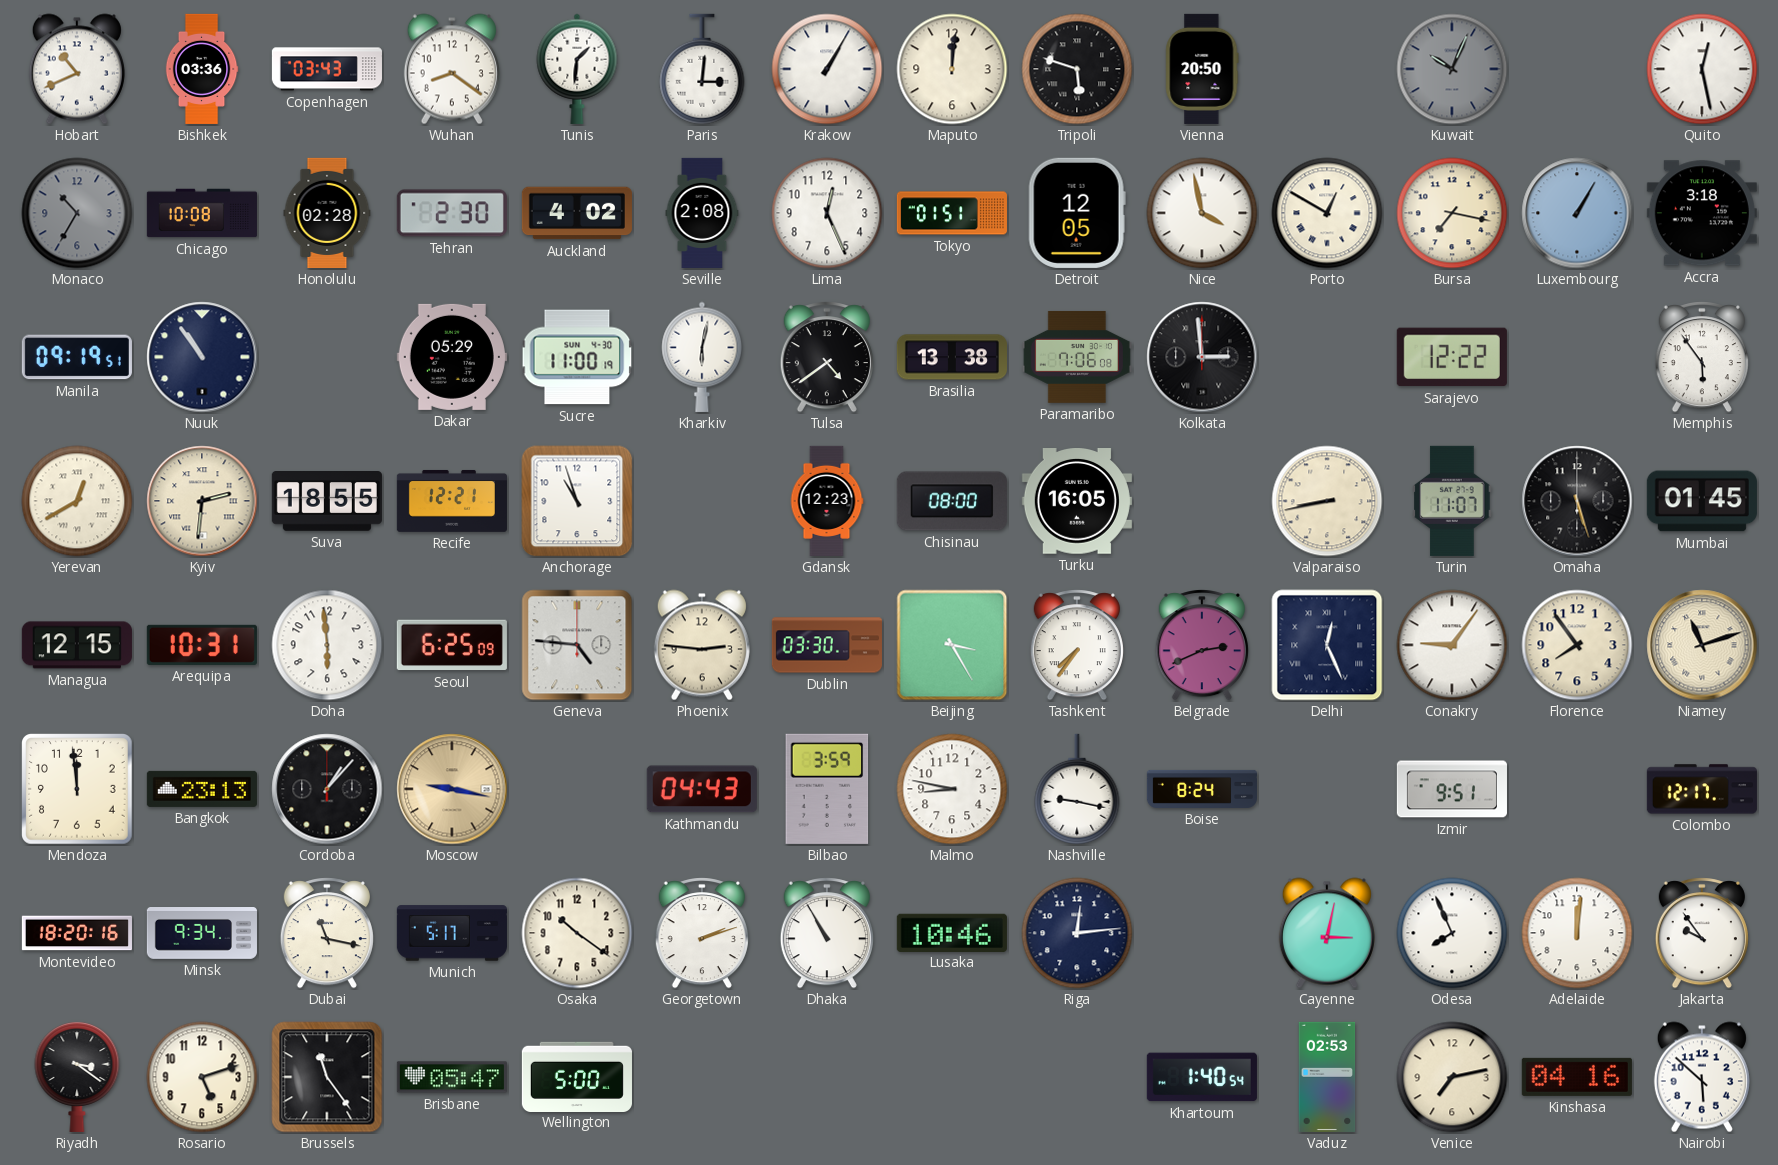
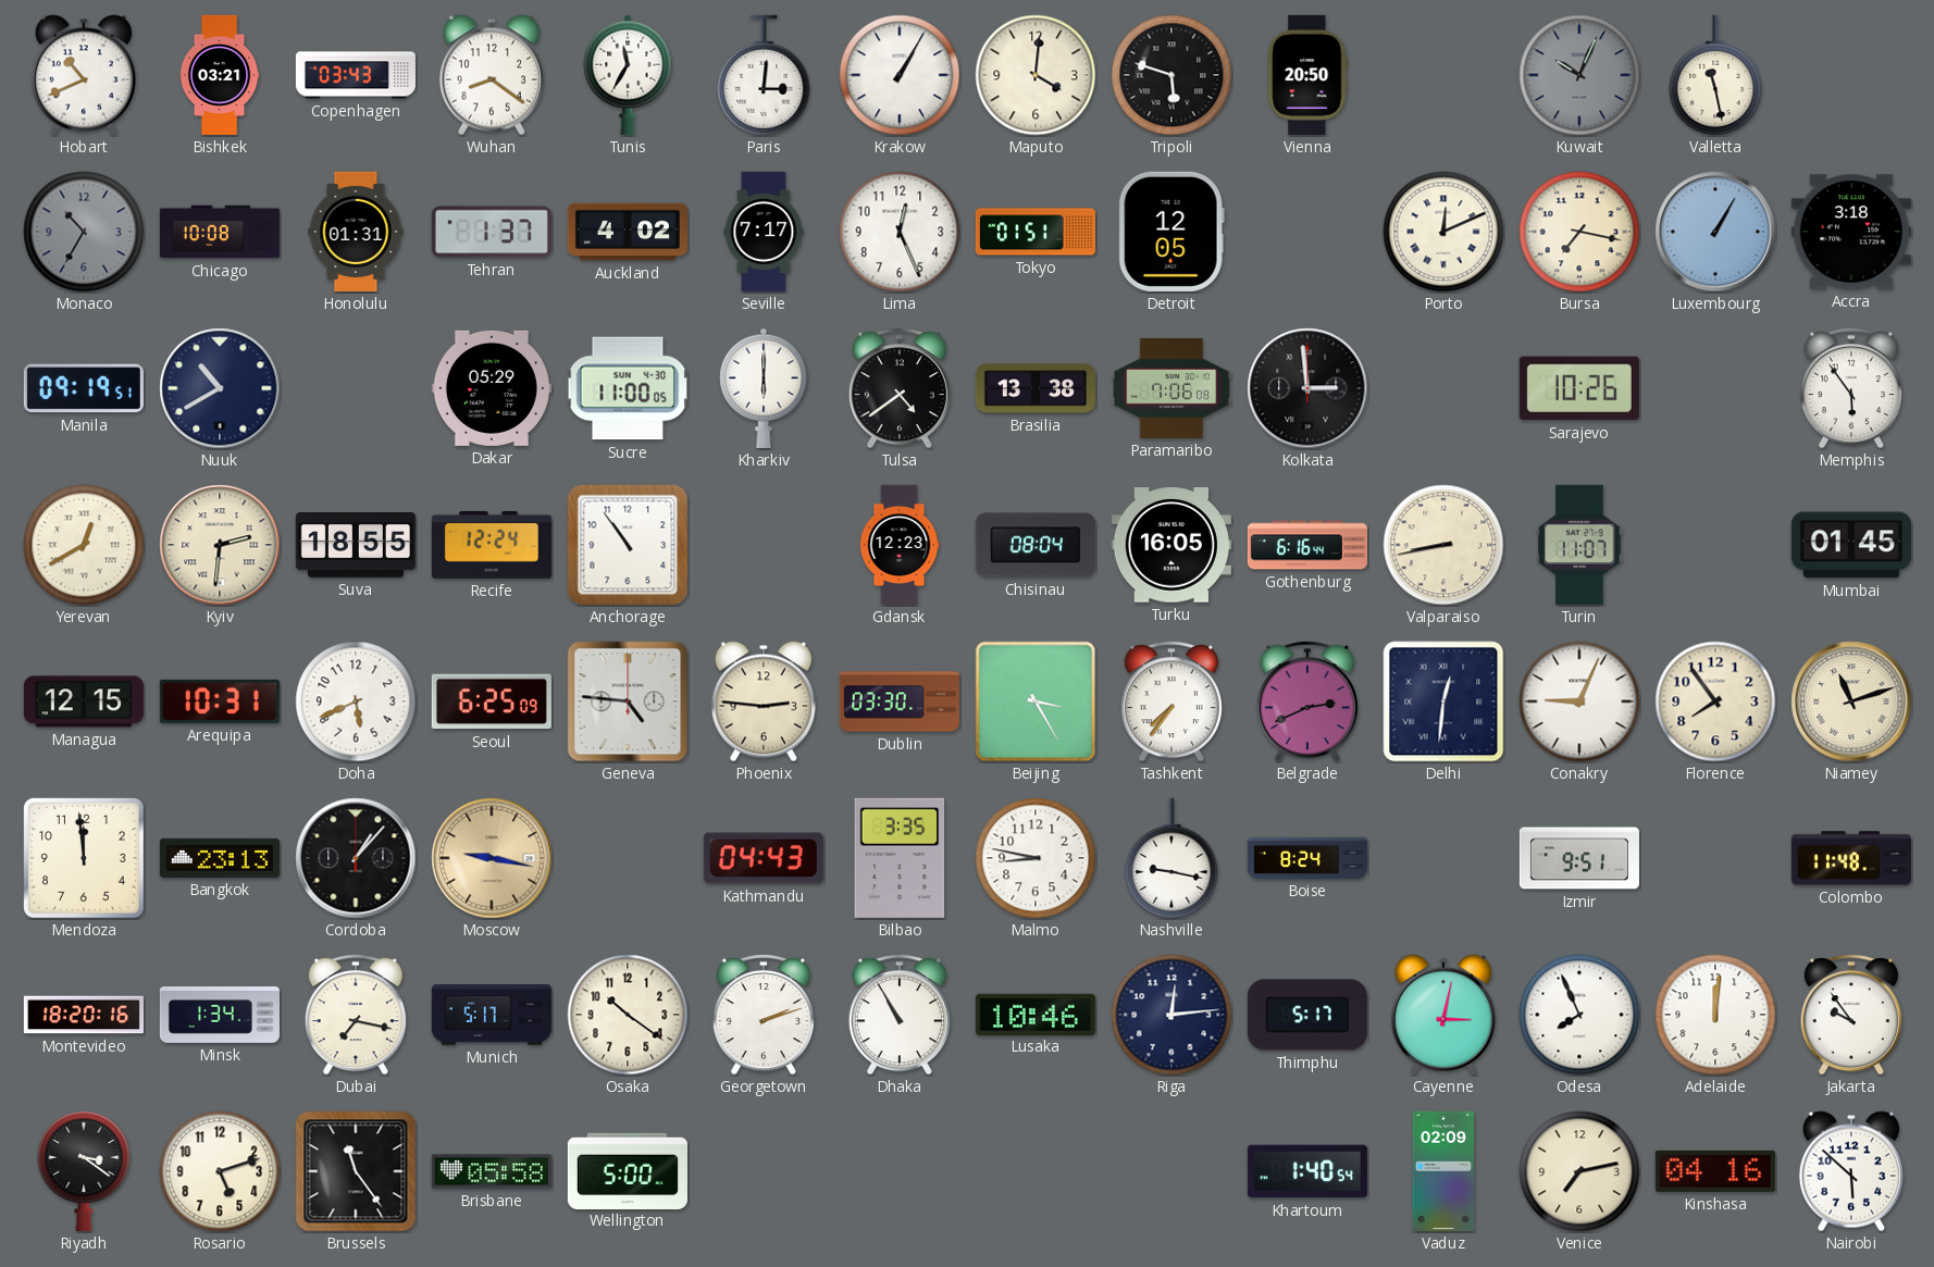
Bishkek: 03:36 -> 03:21
Tunis: 1:31 -> 11:35
Maputo: 12:01 -> 4:01
Valletta: none -> 11:28
Quito: 12:28 -> none
Honolulu: 02:28 -> 01:31
Tehran: 2:30 -> 1:37
Seville: 2:08 -> 7:17
Nice: 3:58 -> none
Porto: 12:50 -> 12:11
Nuuk: 10:54 -> 10:40
Sucre: 11:00:19 -> 11:00:05
Kharkiv: 6:02 -> 6:00
Sarajevo: 12:22 -> 10:26
Recife: 12:21 -> 12:24
Anchorage: 10:57 -> 10:54
Chisinau: 08:00 -> 08:04
Gothenburg: none -> 6:16
Omaha: 5:27 -> none
Doha: 5:59 -> 5:41
Delhi: 12:26 -> 12:31
Conakry: 9:06 -> 9:04
Bilbao: 3:59 -> 3:35
Colombo: 12:17 -> 11:48
Minsk: 9:34 -> 1:34
Dubai: 11:17 -> 7:17
Thimphu: none -> 5:17
Brisbane: 05:47 -> 05:58
Vaduz: 02:53 -> 02:09
